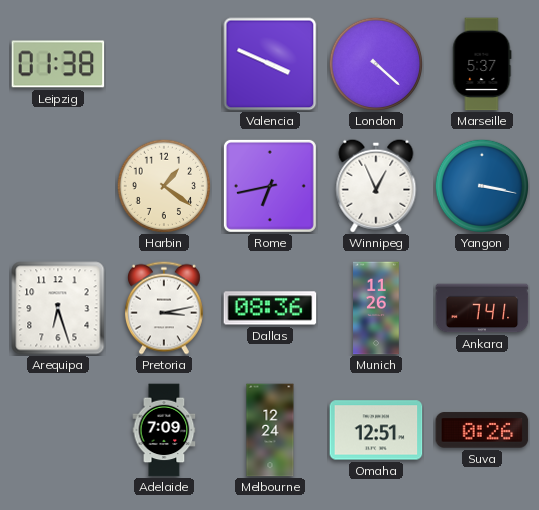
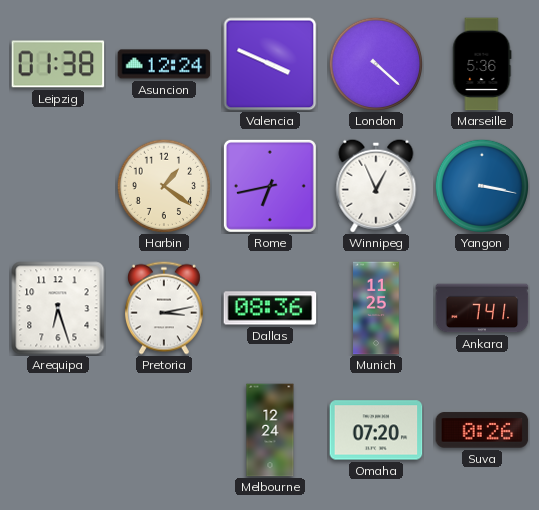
Asuncion: none -> 12:24
Marseille: 5:37 -> 5:36
Munich: 11:26 -> 11:25
Adelaide: 7:09 -> none
Omaha: 12:51 -> 07:20
